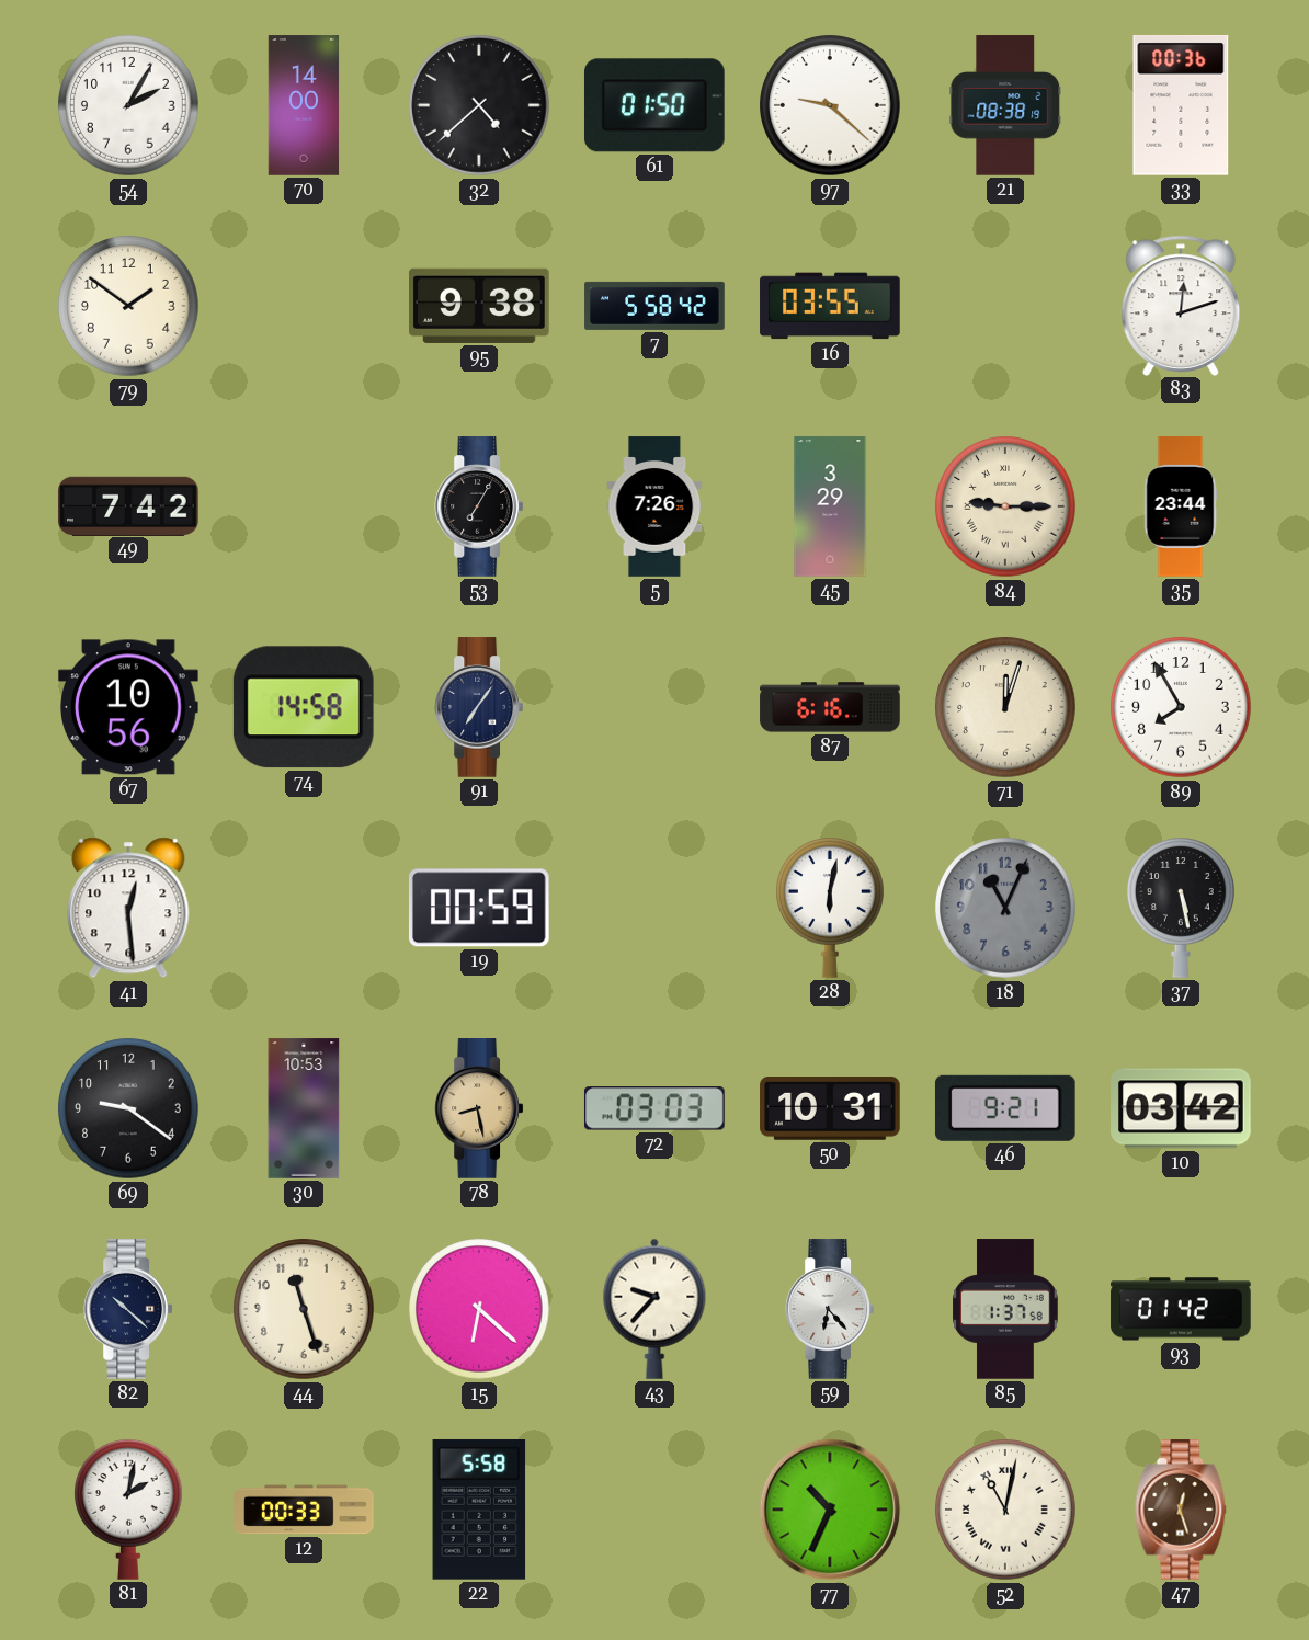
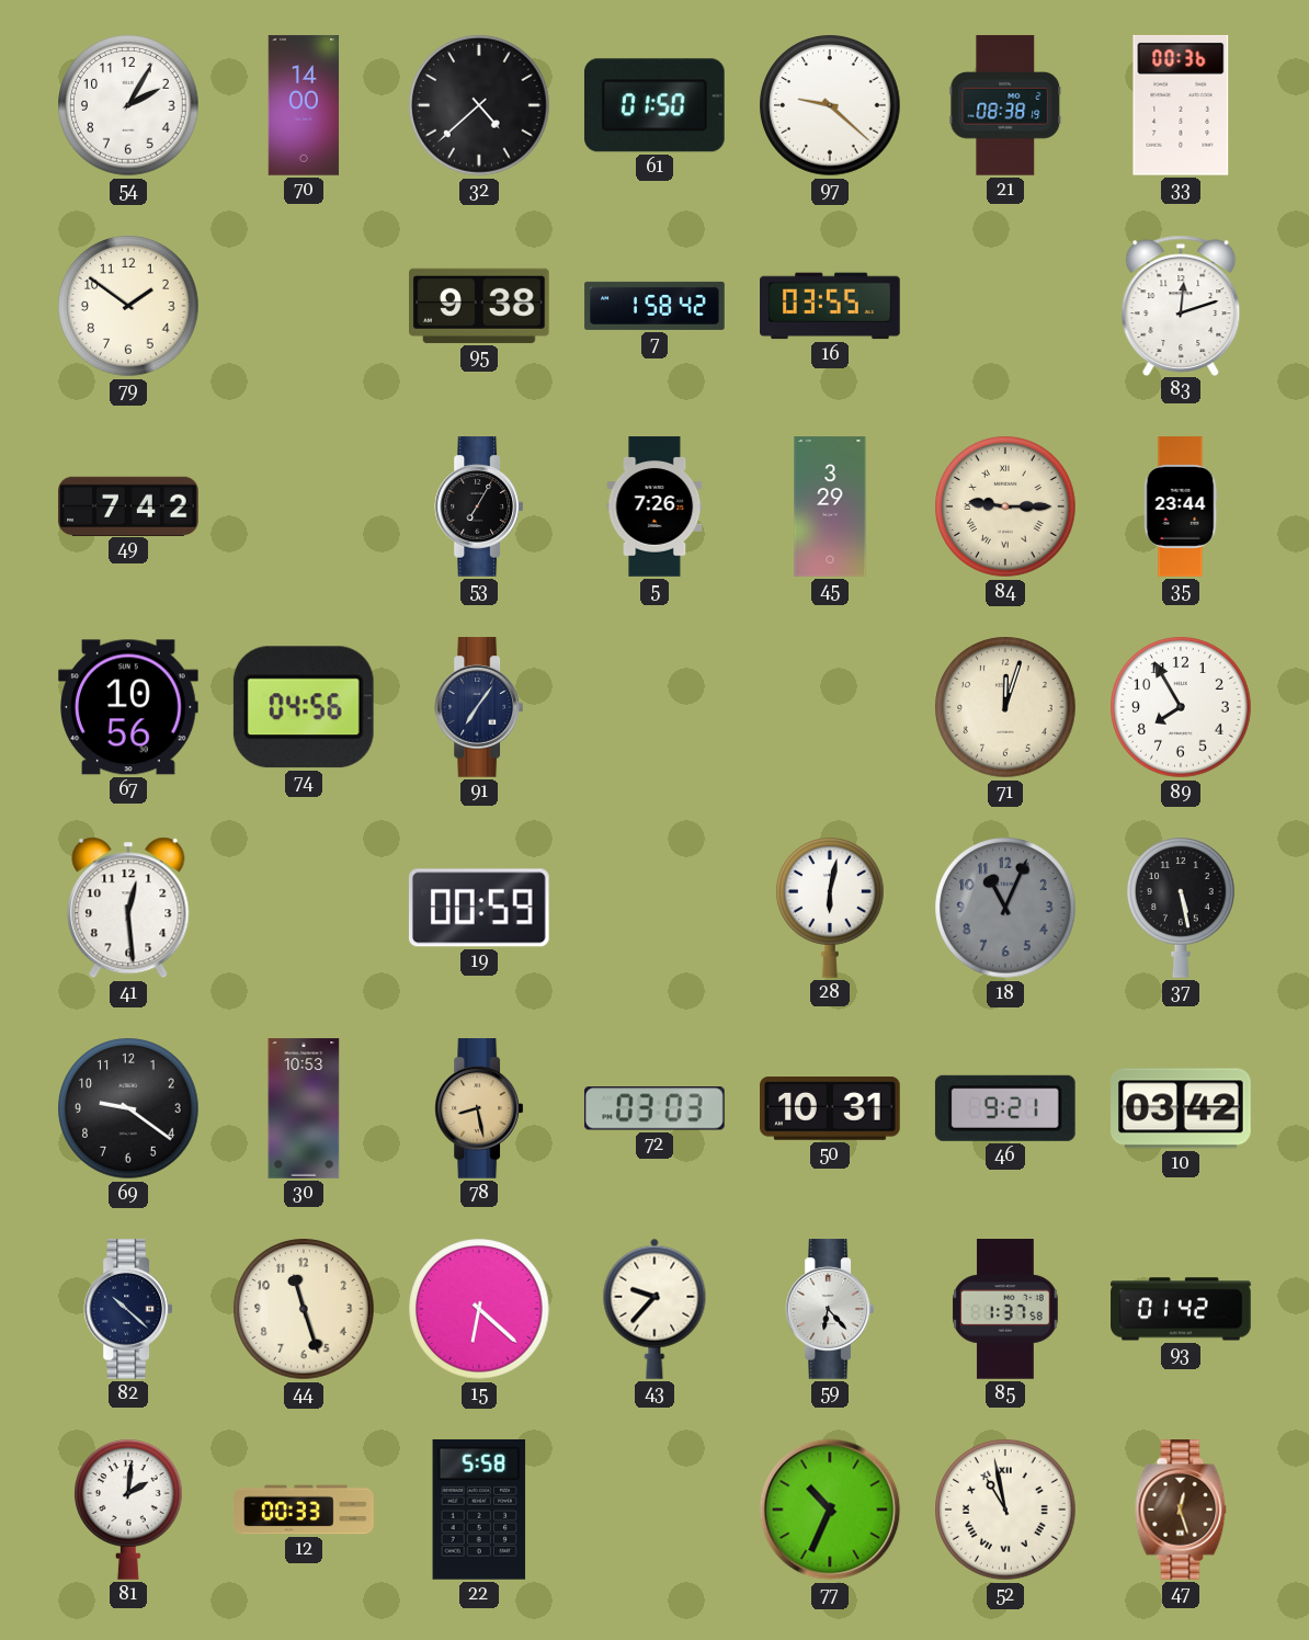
7: 5:58 -> 1:58
74: 14:58 -> 04:56
87: 6:16 -> none
81: 2:02 -> 2:01
52: 11:02 -> 10:58
